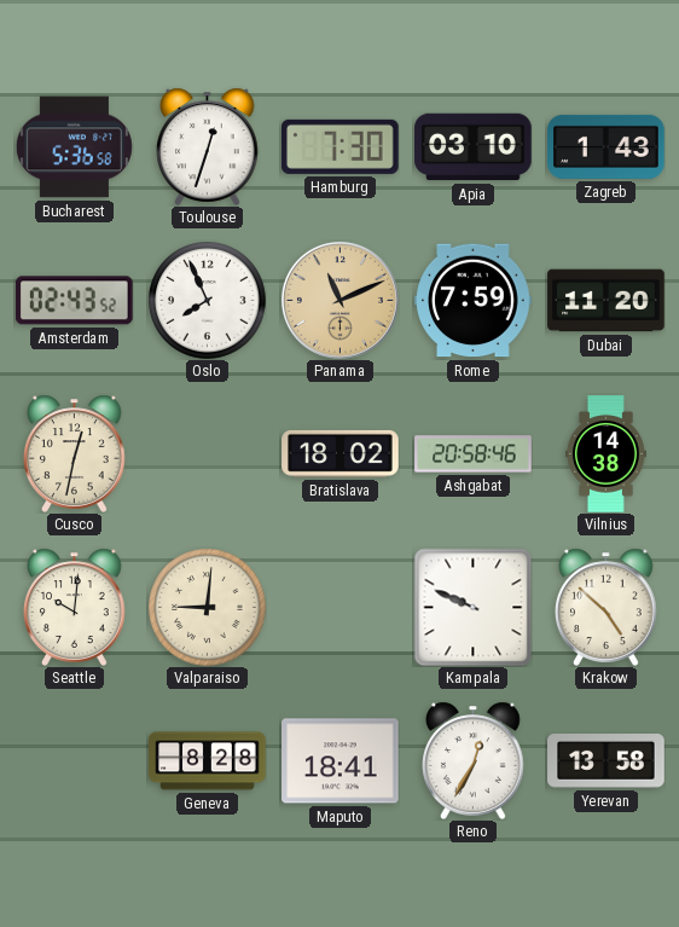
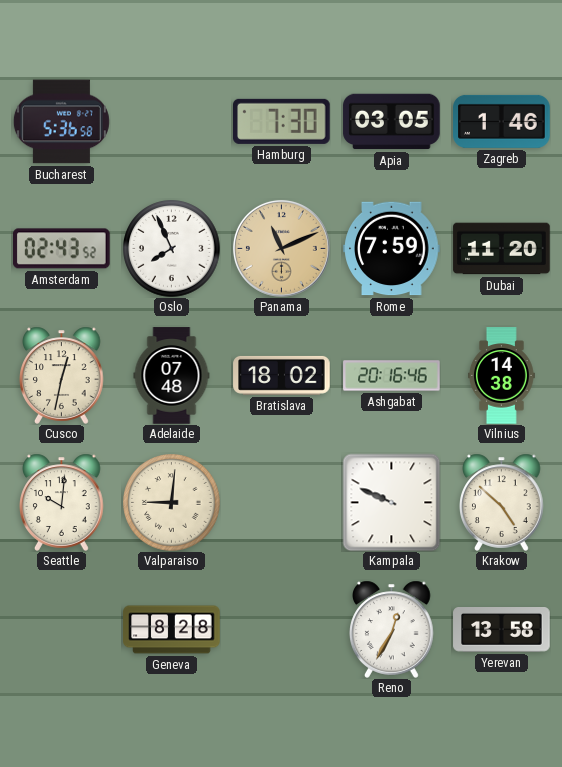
Toulouse: 12:33 -> none
Apia: 03:10 -> 03:05
Zagreb: 1:43 -> 1:46
Adelaide: none -> 07:48
Ashgabat: 20:58 -> 20:16
Maputo: 18:41 -> none
